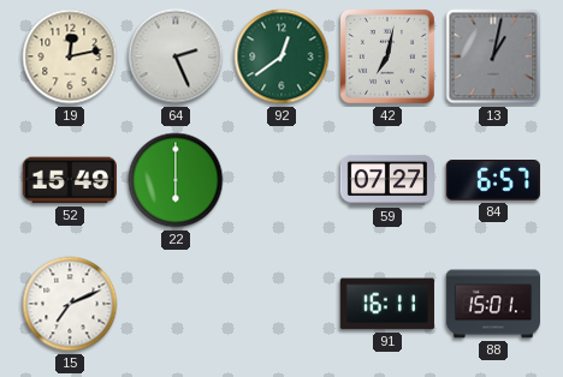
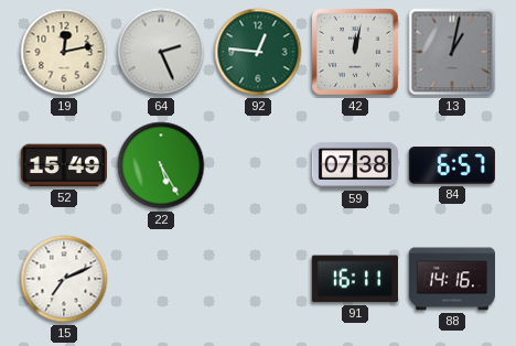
92: 12:39 -> 12:46
42: 7:02 -> 12:02
22: 6:00 -> 5:25
59: 07:27 -> 07:38
88: 15:01 -> 14:16
